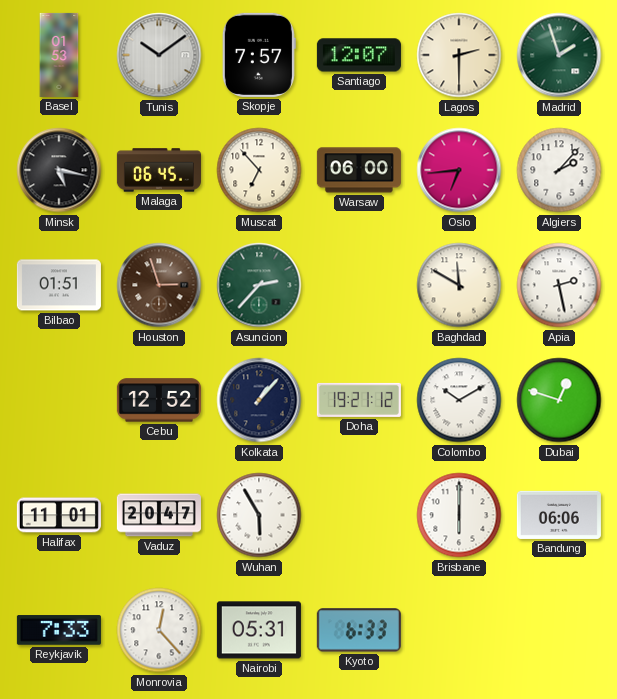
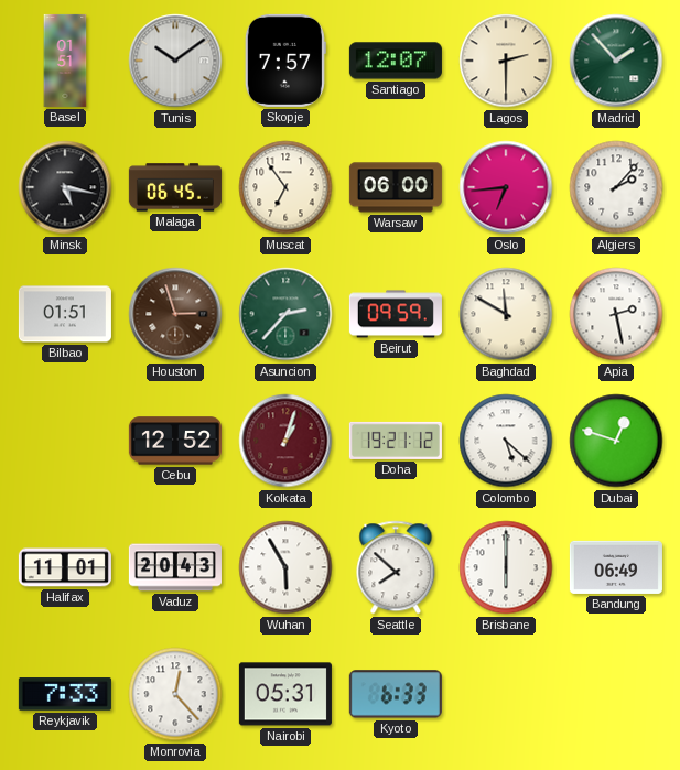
Basel: 01:53 -> 01:51
Madrid: 1:57 -> 1:53
Muscat: 6:53 -> 6:54
Beirut: none -> 09:59
Kolkata: 1:07 -> 1:03
Kolkata dial: navy -> burgundy
Colombo: 10:10 -> 5:22
Vaduz: 20:47 -> 20:43
Seattle: none -> 7:52
Bandung: 06:06 -> 06:49
